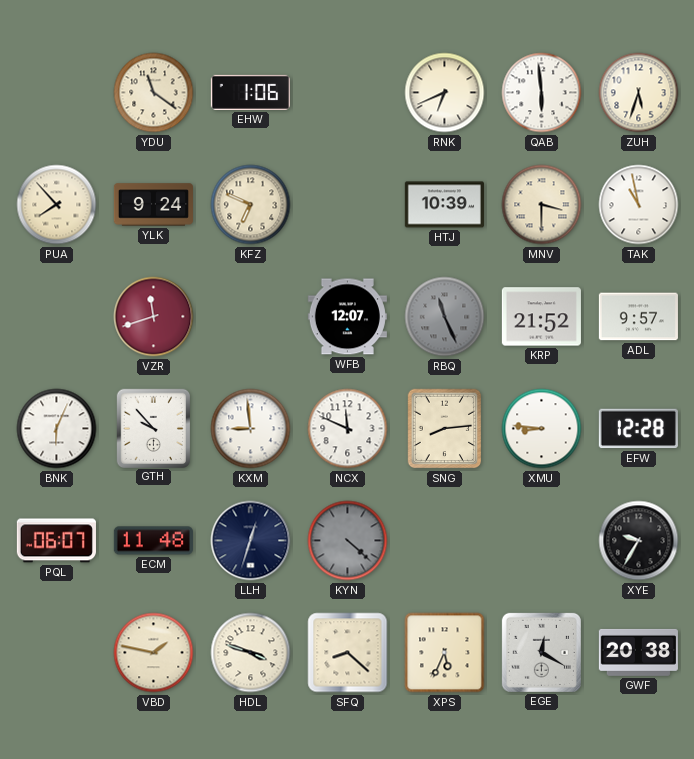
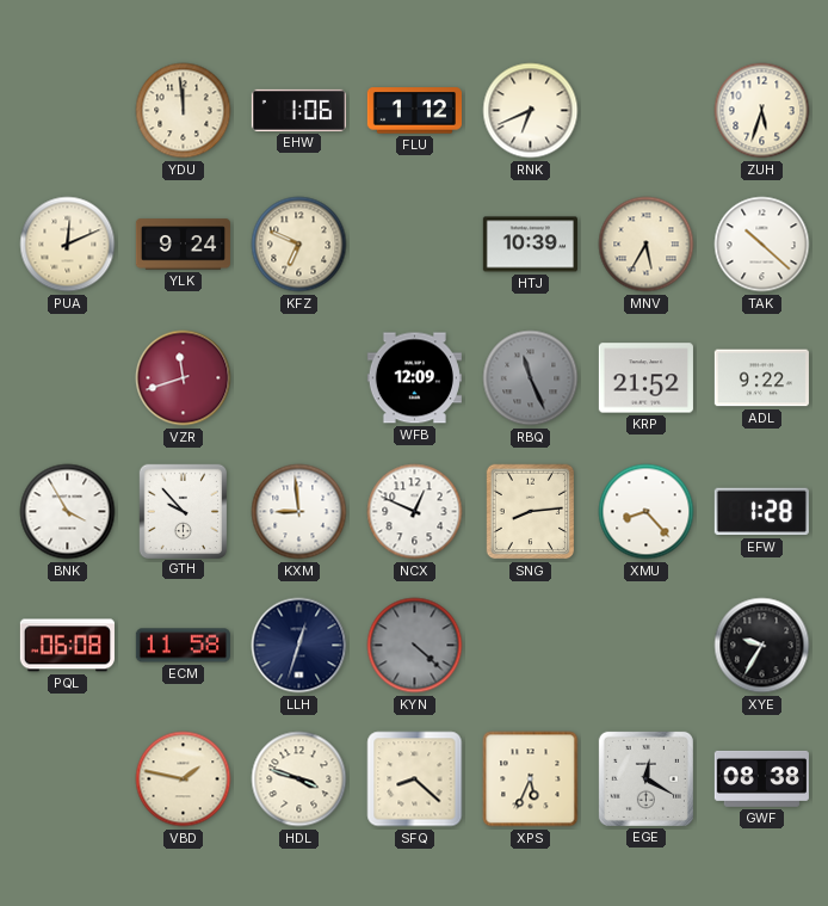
YDU: 11:21 -> 11:59
FLU: none -> 1:12
QAB: 5:59 -> none
PUA: 7:53 -> 12:11
MNV: 3:30 -> 5:35
TAK: 10:58 -> 10:22
WFB: 12:07 -> 12:09
ADL: 9:57 -> 9:22
BNK: 6:04 -> 3:55
NCX: 11:49 -> 12:49
XMU: 8:46 -> 8:23
EFW: 12:28 -> 1:28
PQL: 06:07 -> 06:08
ECM: 11:48 -> 11:58
GWF: 20:38 -> 08:38
